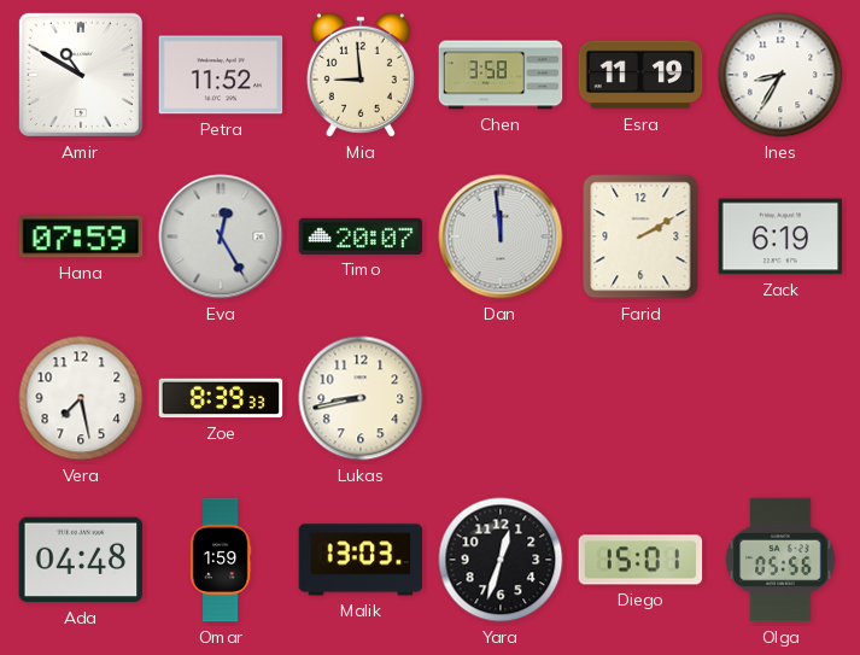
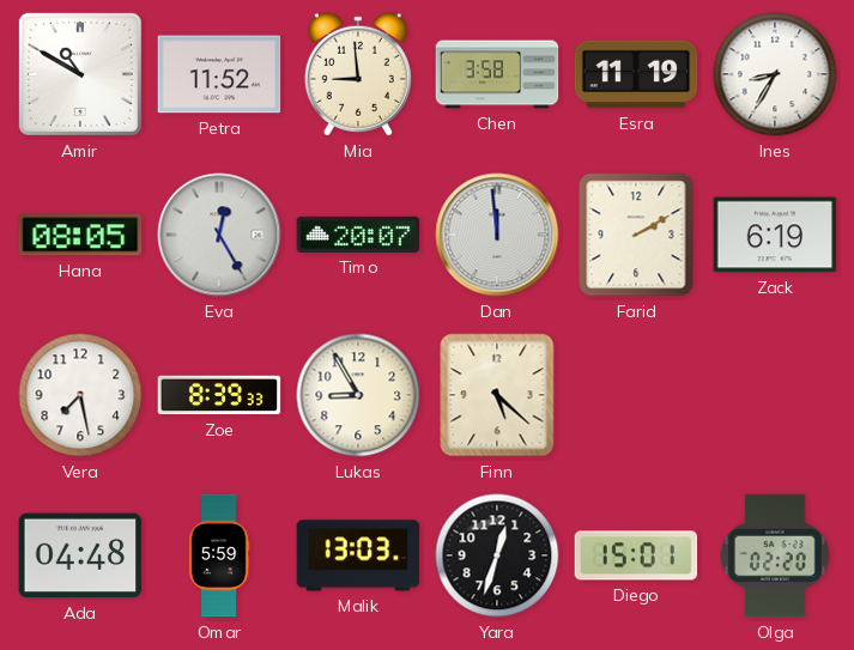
Hana: 07:59 -> 08:05
Lukas: 8:43 -> 8:55
Finn: none -> 5:22
Omar: 1:59 -> 5:59
Olga: 05:56 -> 02:20
